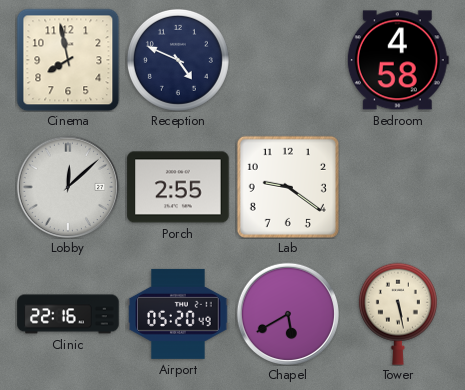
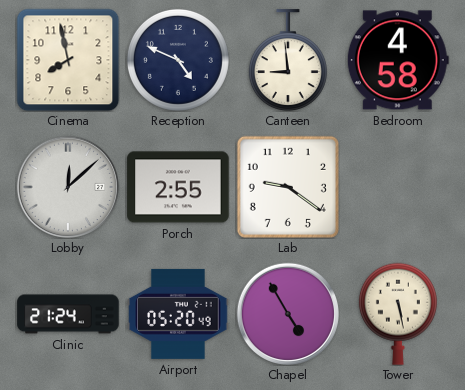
Canteen: none -> 8:59
Clinic: 22:16 -> 21:24
Chapel: 5:40 -> 4:55
